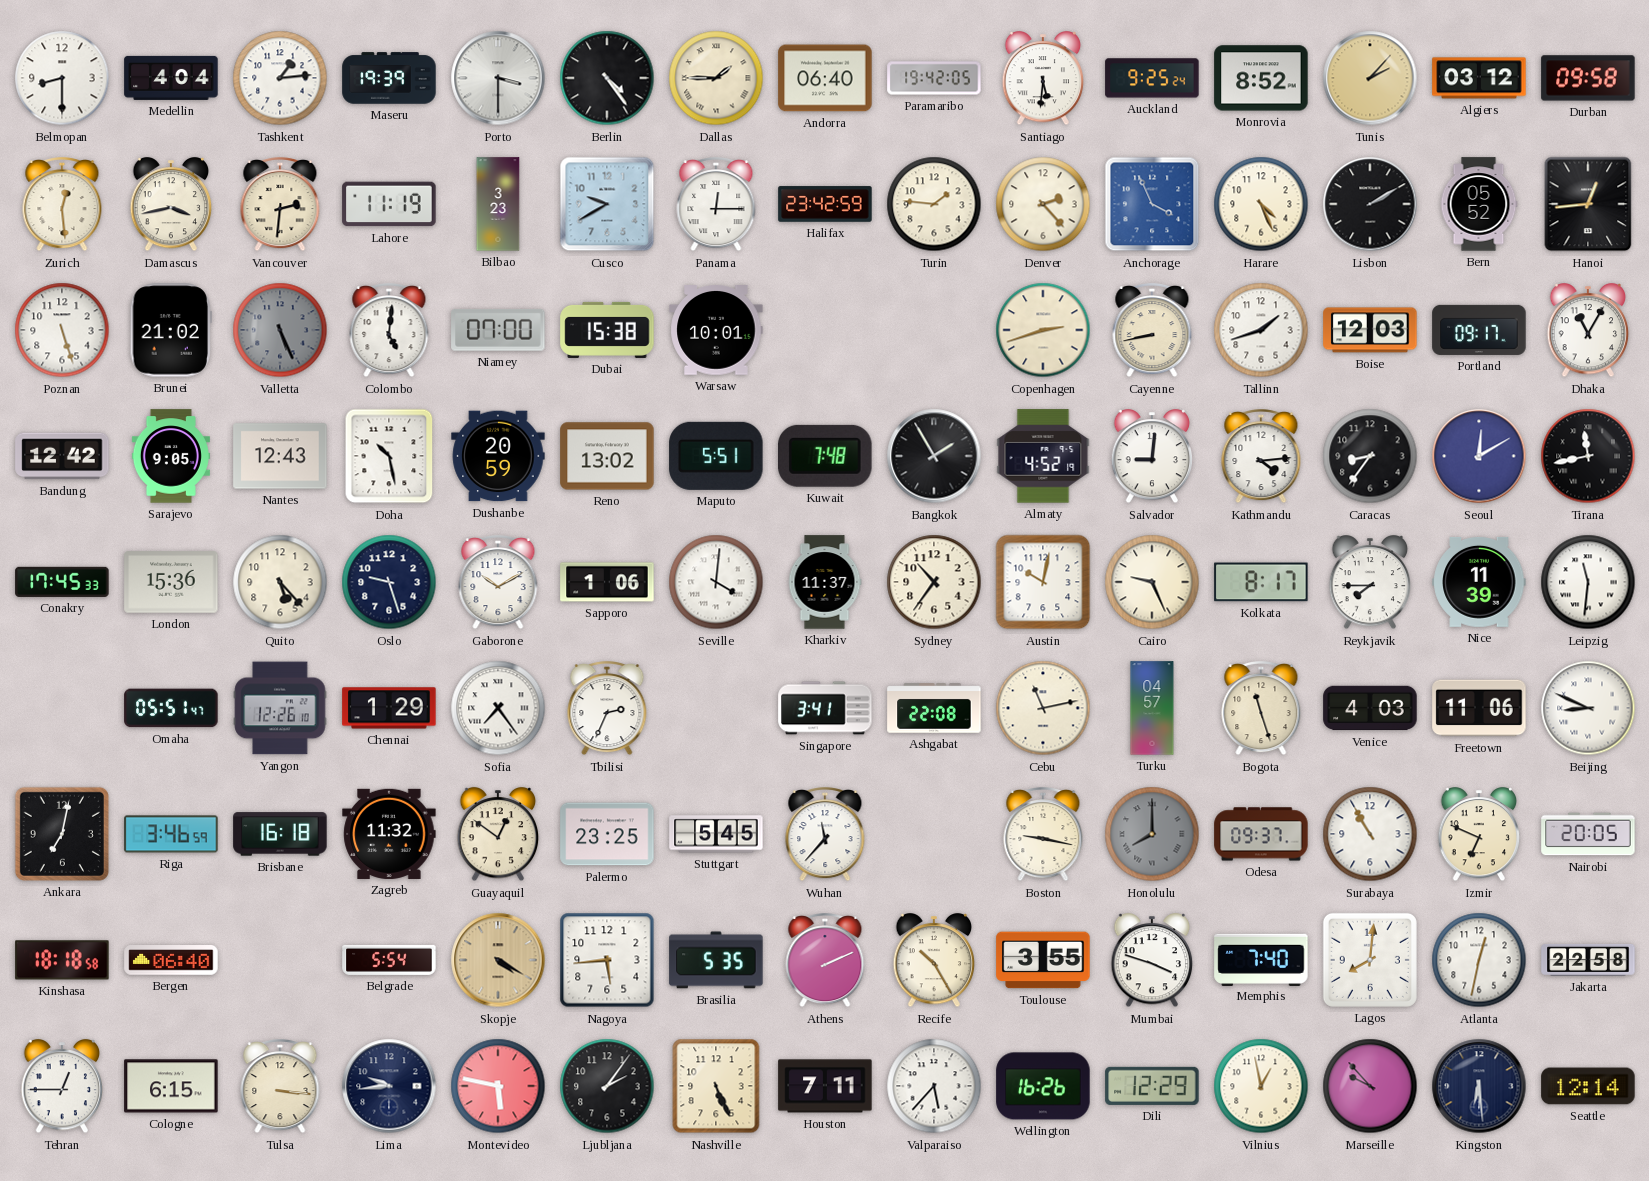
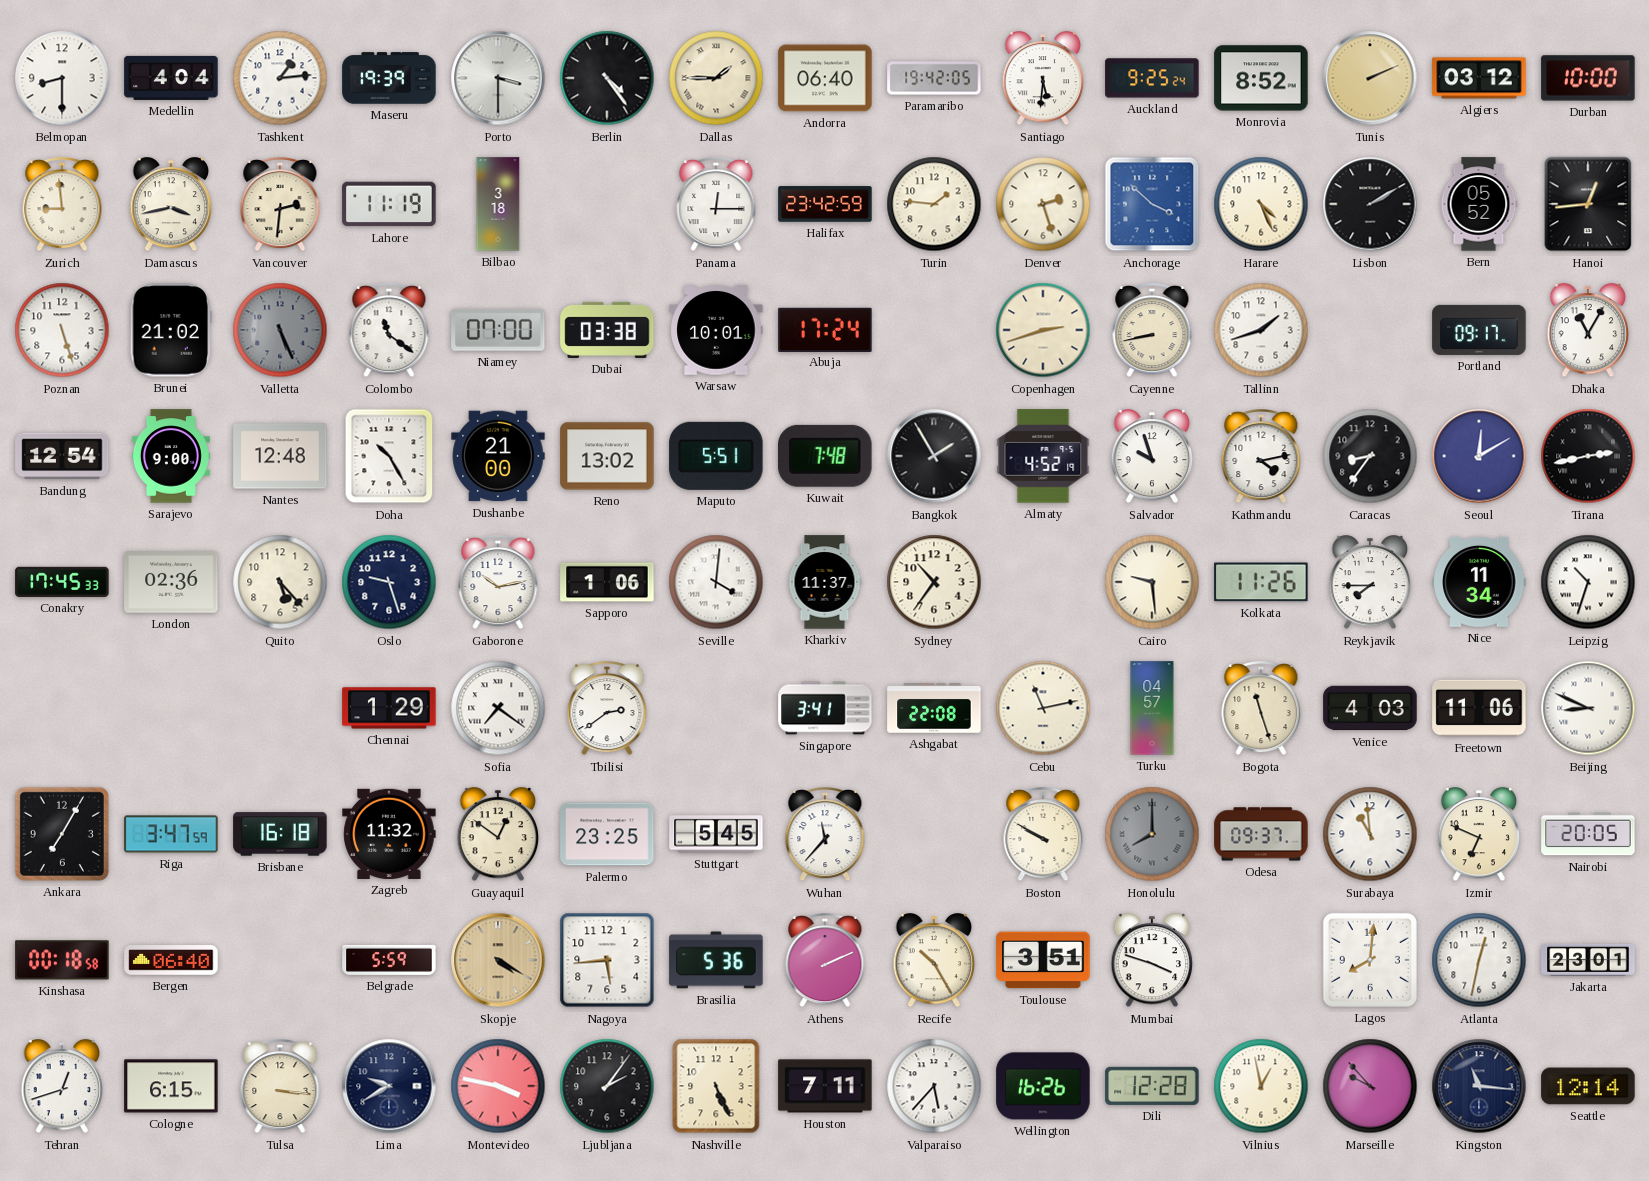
Tunis: 2:07 -> 2:11
Durban: 09:58 -> 10:00
Zurich: 12:29 -> 8:59
Bilbao: 3:23 -> 3:18
Cusco: 9:40 -> none
Denver: 2:23 -> 2:27
Anchorage: 3:56 -> 3:52
Colombo: 5:01 -> 11:21
Dubai: 15:38 -> 03:38
Abuja: none -> 17:24
Boise: 12:03 -> none
Bandung: 12:42 -> 12:54
Sarajevo: 9:05 -> 9:00
Nantes: 12:43 -> 12:48
Doha: 10:28 -> 10:25
Dushanbe: 20:59 -> 21:00
Salvador: 9:01 -> 9:57
Kathmandu: 4:14 -> 4:13
Tirana: 11:43 -> 2:43
London: 15:36 -> 02:36
Gaborone: 10:10 -> 10:13
Austin: 10:02 -> none
Cairo: 9:26 -> 9:29
Kolkata: 8:17 -> 11:26
Nice: 11:39 -> 11:34
Leipzig: 11:31 -> 10:33
Omaha: 05:51 -> none
Yangon: 12:26 -> none
Sofia: 7:24 -> 7:21
Tbilisi: 2:34 -> 2:39
Ankara: 7:02 -> 7:05
Riga: 3:46 -> 3:47
Boston: 9:17 -> 9:50
Surabaya: 10:55 -> 10:59
Kinshasa: 18:18 -> 00:18
Belgrade: 5:54 -> 5:59
Brasilia: 5:35 -> 5:36
Toulouse: 3:55 -> 3:51
Memphis: 7:40 -> none
Jakarta: 22:58 -> 23:01
Tehran: 12:45 -> 12:42
Lima: 9:44 -> 9:40
Montevideo: 5:47 -> 3:47
Dili: 12:29 -> 12:28
Kingston: 6:29 -> 11:16
